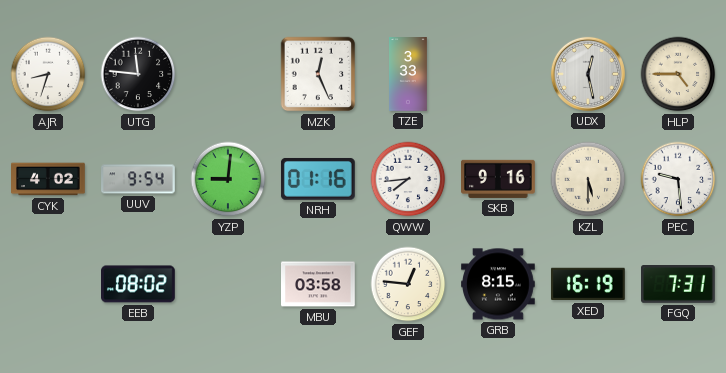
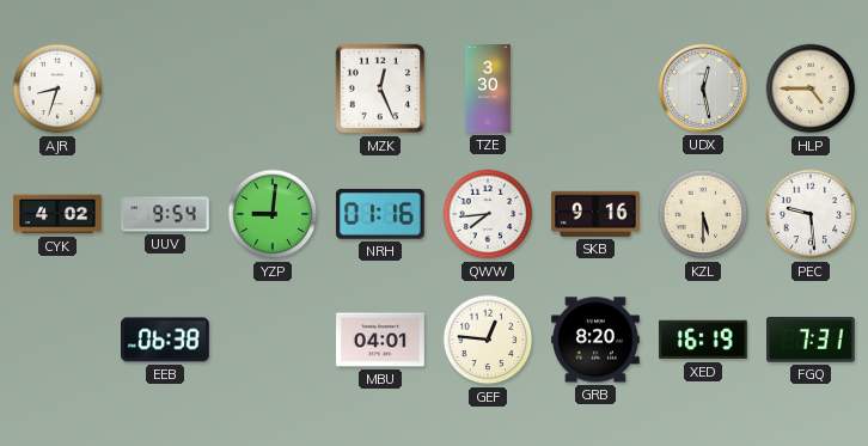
UTG: 11:46 -> none
TZE: 3:33 -> 3:30
EEB: 08:02 -> 06:38
MBU: 03:58 -> 04:01
GRB: 8:15 -> 8:20
